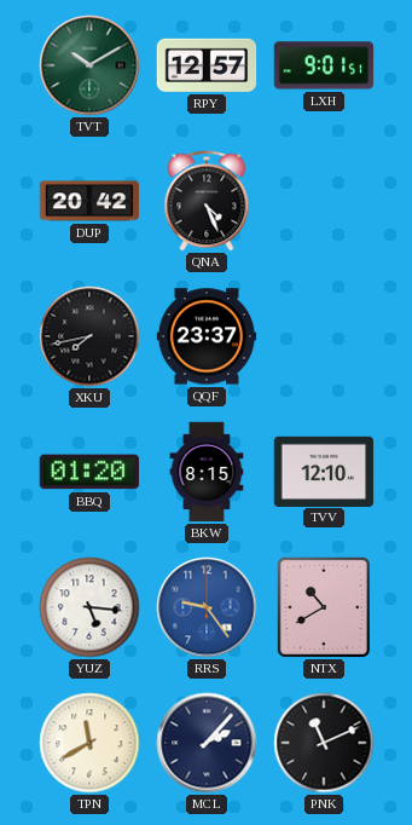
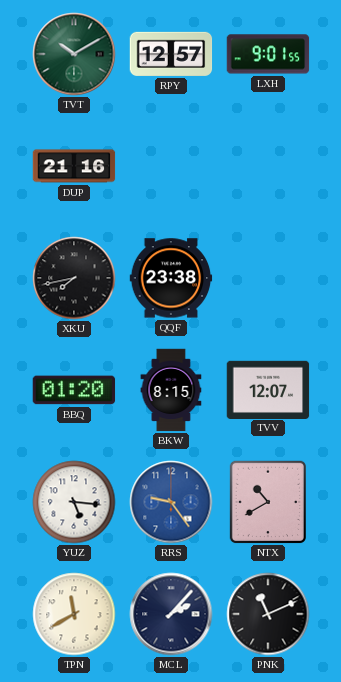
LXH: 9:01:51 -> 9:01:55
DUP: 20:42 -> 21:16
QNA: 4:26 -> none
QQF: 23:37 -> 23:38
TVV: 12:10 -> 12:07
